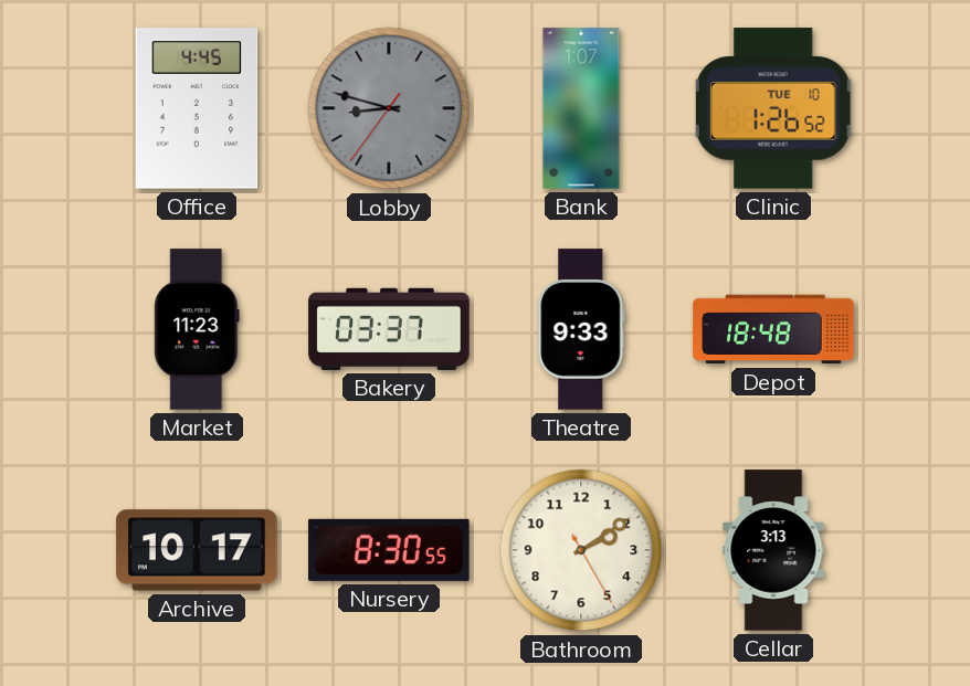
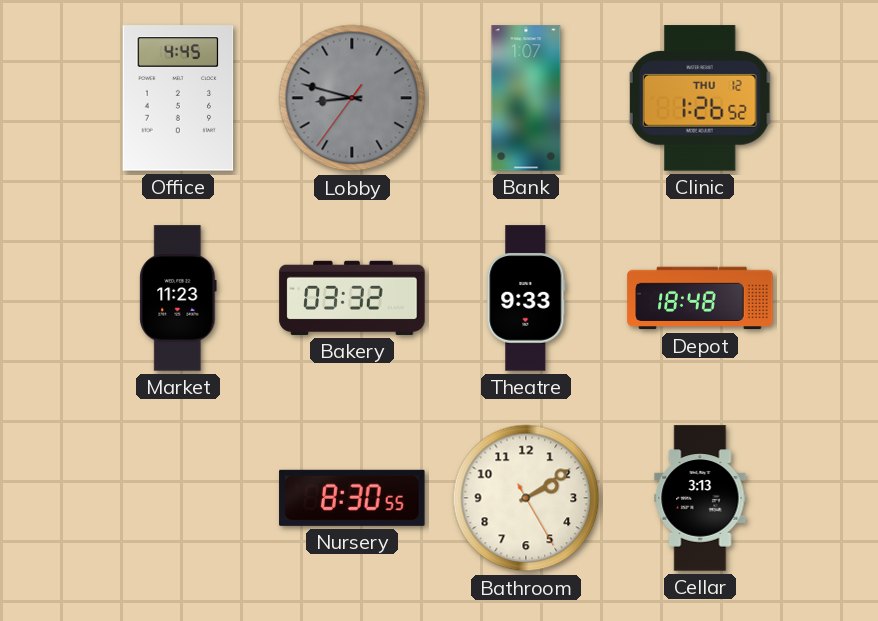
Clinic date: TUE 10 -> THU 12
Bakery: 03:37 -> 03:32
Archive: 10:17 -> none
